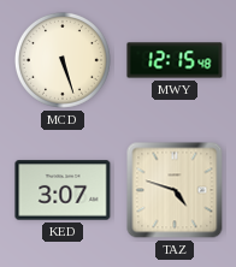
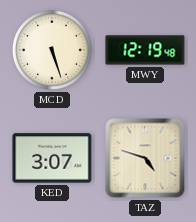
MWY: 12:15 -> 12:19
